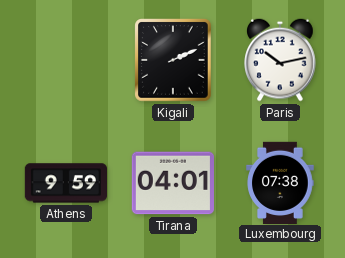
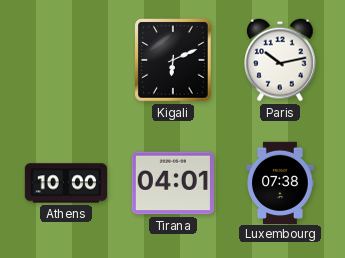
Kigali: 2:11 -> 6:11
Athens: 9:59 -> 10:00
